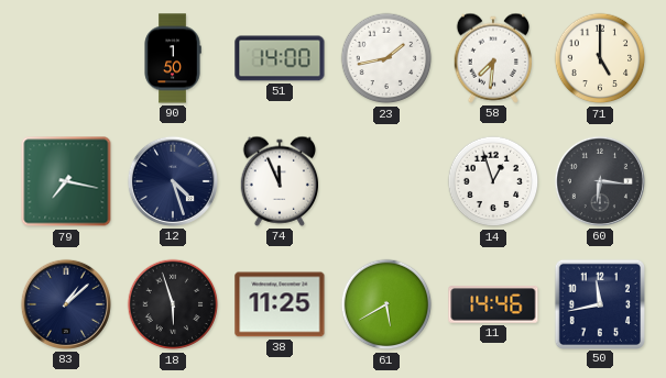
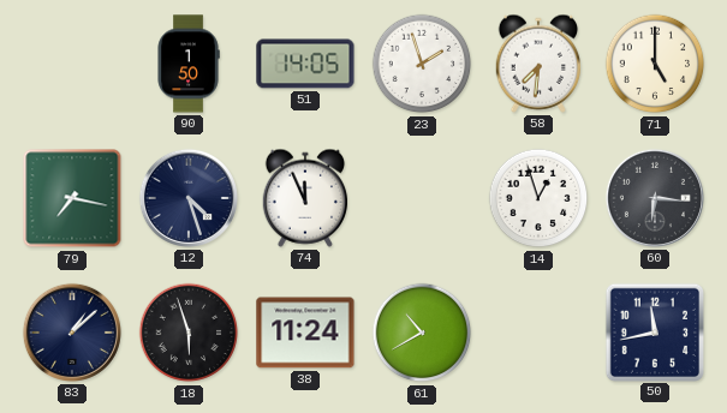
51: 14:00 -> 14:05
23: 1:43 -> 1:57
38: 11:25 -> 11:24
61: 5:40 -> 10:40
11: 14:46 -> none
